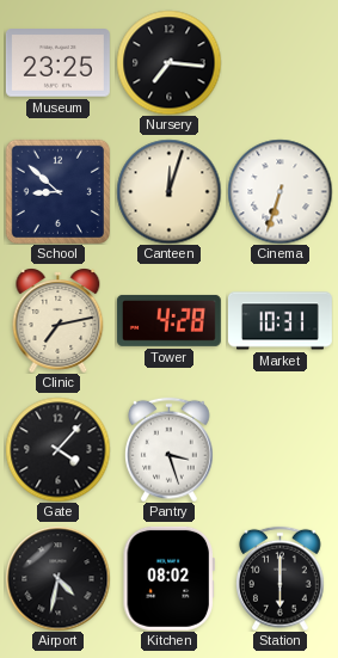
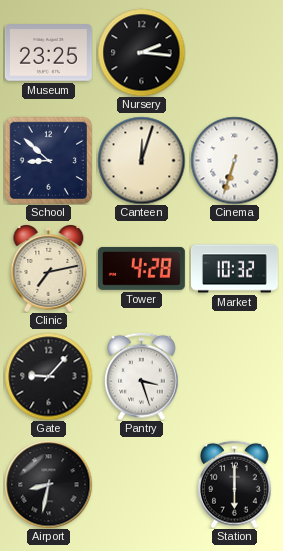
Nursery: 7:16 -> 2:16
Market: 10:31 -> 10:32
Gate: 4:07 -> 9:07
Airport: 4:32 -> 8:32
Kitchen: 08:02 -> none
